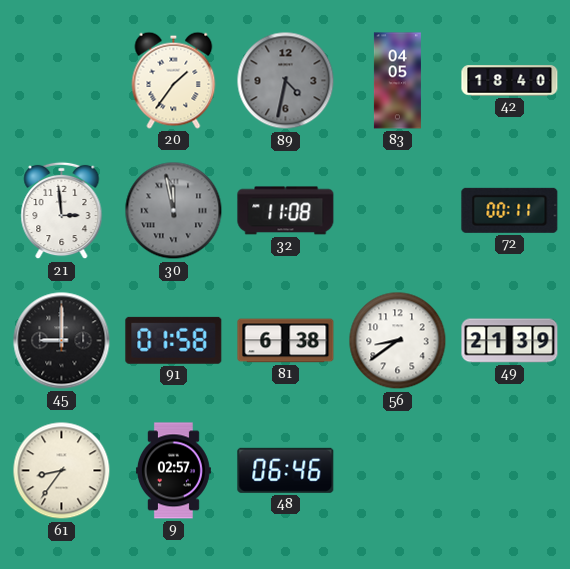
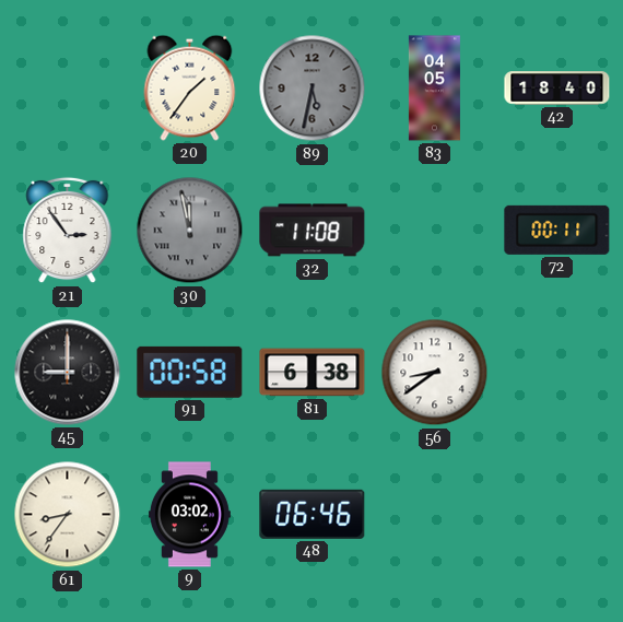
89: 4:32 -> 5:32
21: 2:59 -> 2:54
91: 01:58 -> 00:58
49: 21:39 -> none
9: 02:57 -> 03:02
